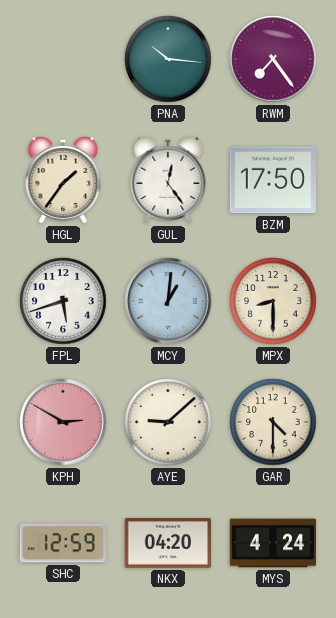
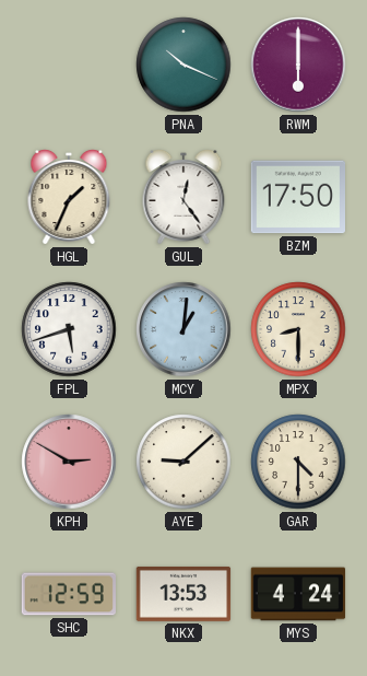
PNA: 10:16 -> 10:19
RWM: 7:24 -> 6:00
HGL: 1:36 -> 1:34
NKX: 04:20 -> 13:53
